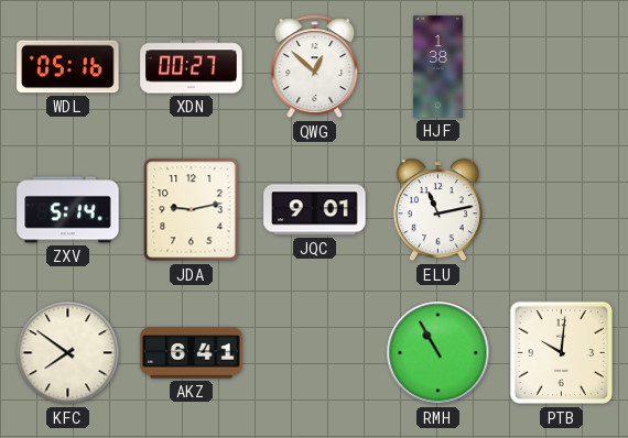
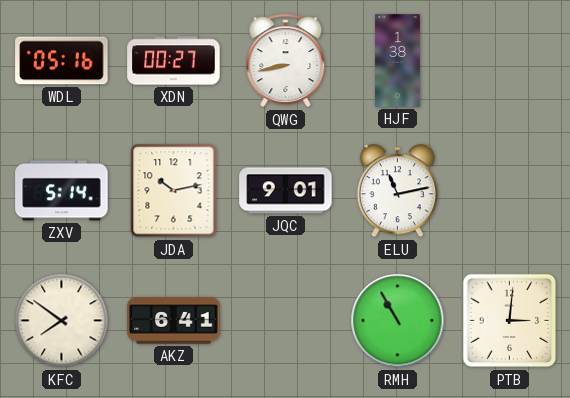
QWG: 12:52 -> 8:43
JDA: 9:13 -> 10:13
PTB: 10:01 -> 3:01
